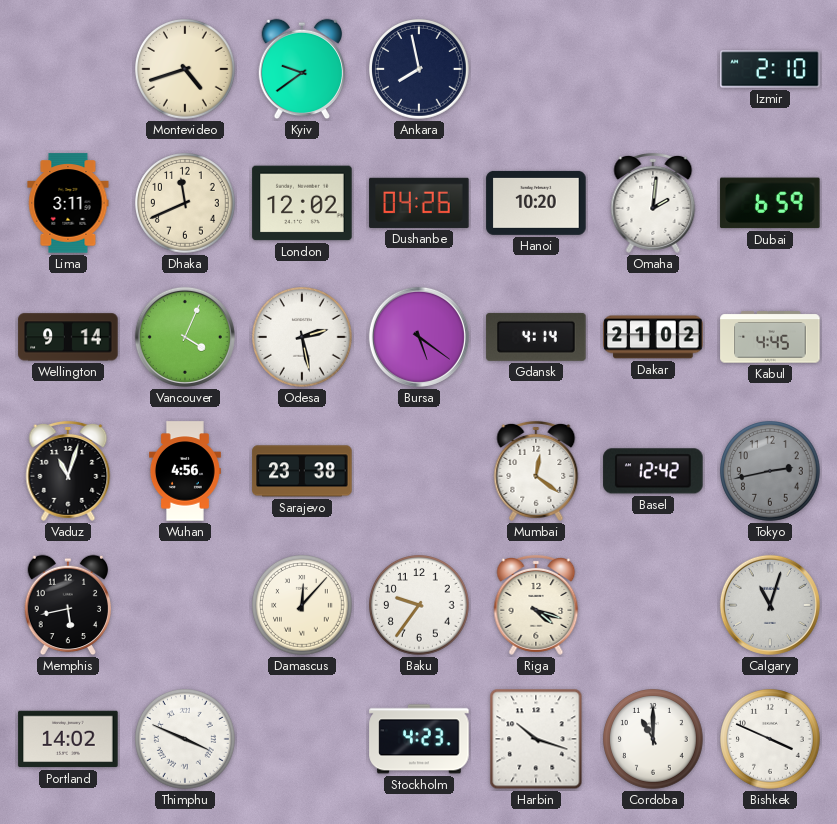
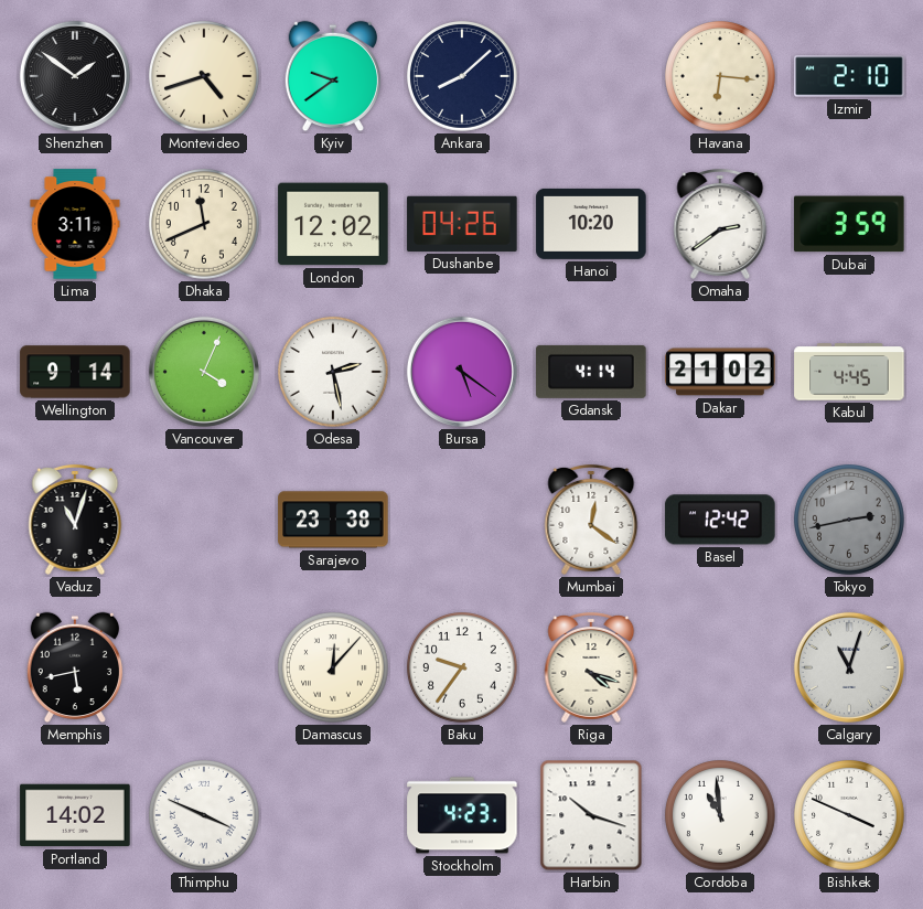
Shenzhen: none -> 1:51
Ankara: 7:58 -> 8:08
Havana: none -> 6:16
Omaha: 2:01 -> 2:39
Dubai: 6:59 -> 3:59
Wuhan: 4:56 -> none
Cordoba: 11:00 -> 10:59
